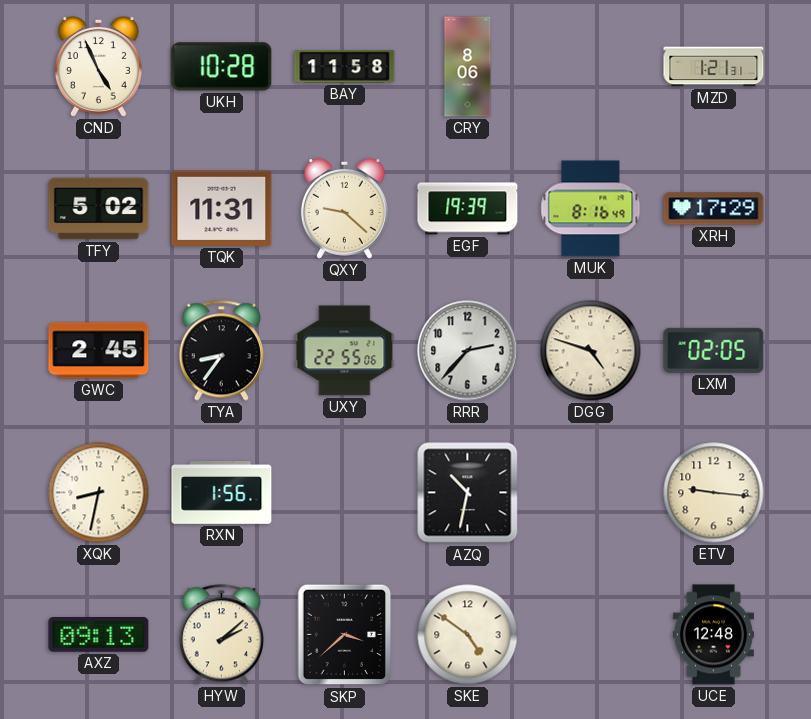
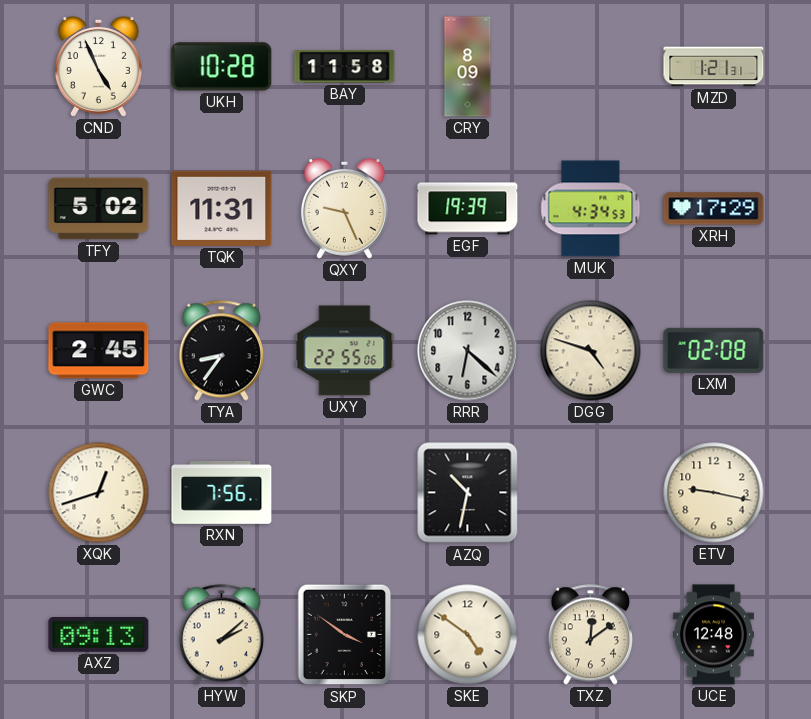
CRY: 8:06 -> 8:09
QXY: 9:22 -> 9:26
MUK: 8:16 -> 4:34
RRR: 2:37 -> 6:22
LXM: 02:05 -> 02:08
XQK: 8:32 -> 12:42
RXN: 1:56 -> 7:56
ETV: 9:16 -> 9:17
SKP: 3:38 -> 3:51
TXZ: none -> 12:09
